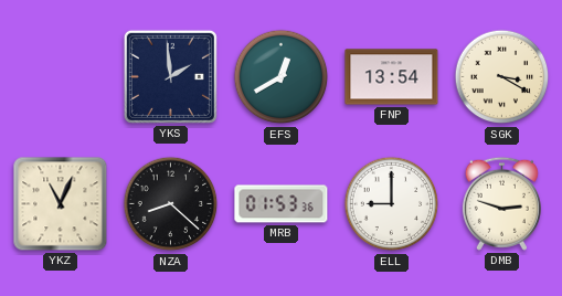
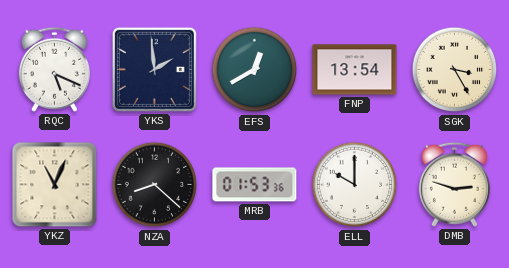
RQC: none -> 5:19
SGK: 3:20 -> 3:25
ELL: 9:00 -> 10:00
